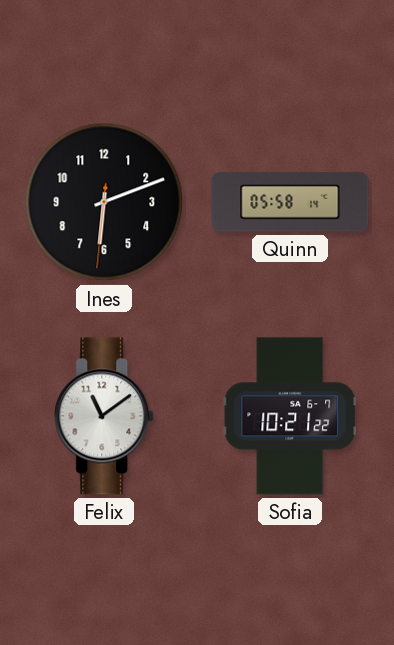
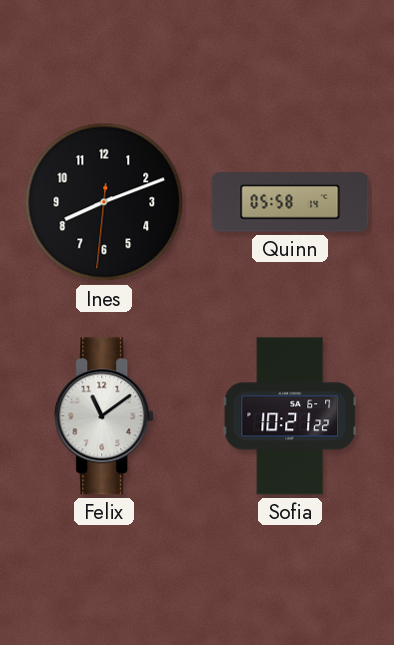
Ines: 6:11 -> 8:11
